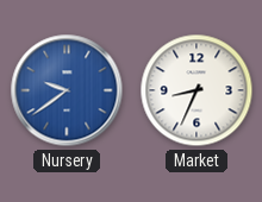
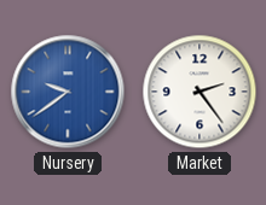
Market: 8:34 -> 2:24
